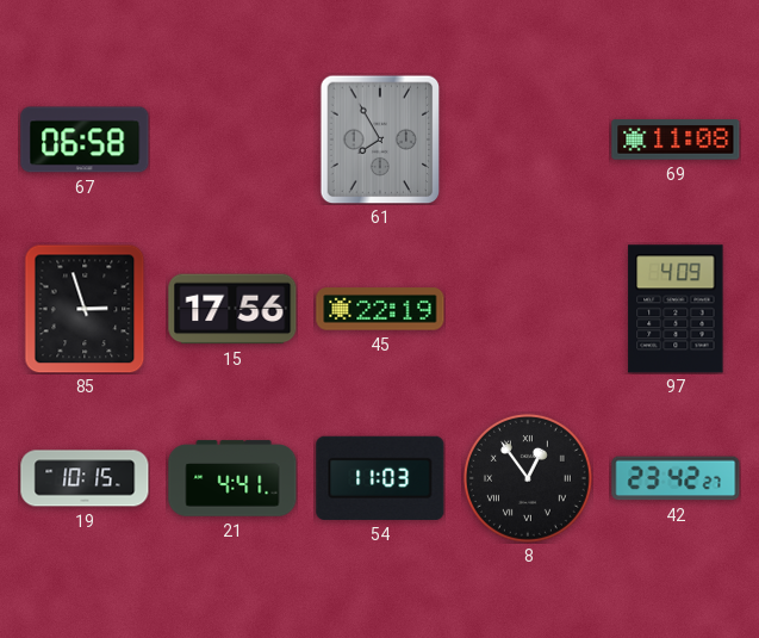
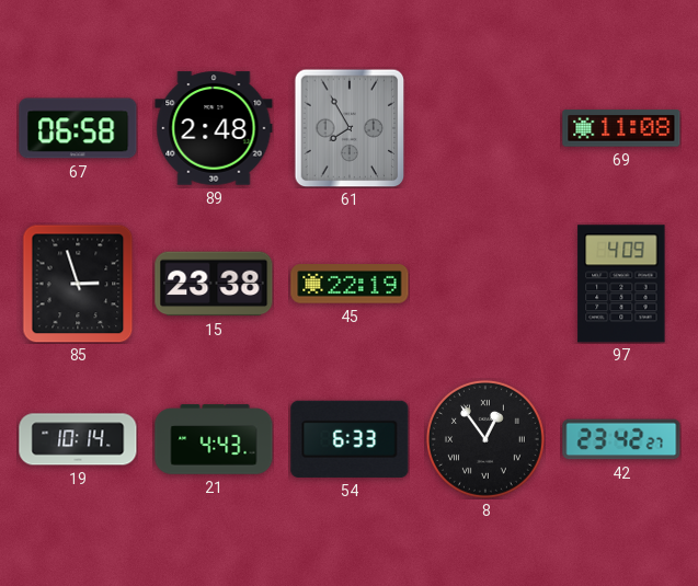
89: none -> 2:48
15: 17:56 -> 23:38
19: 10:15 -> 10:14
21: 4:41 -> 4:43
54: 11:03 -> 6:33
